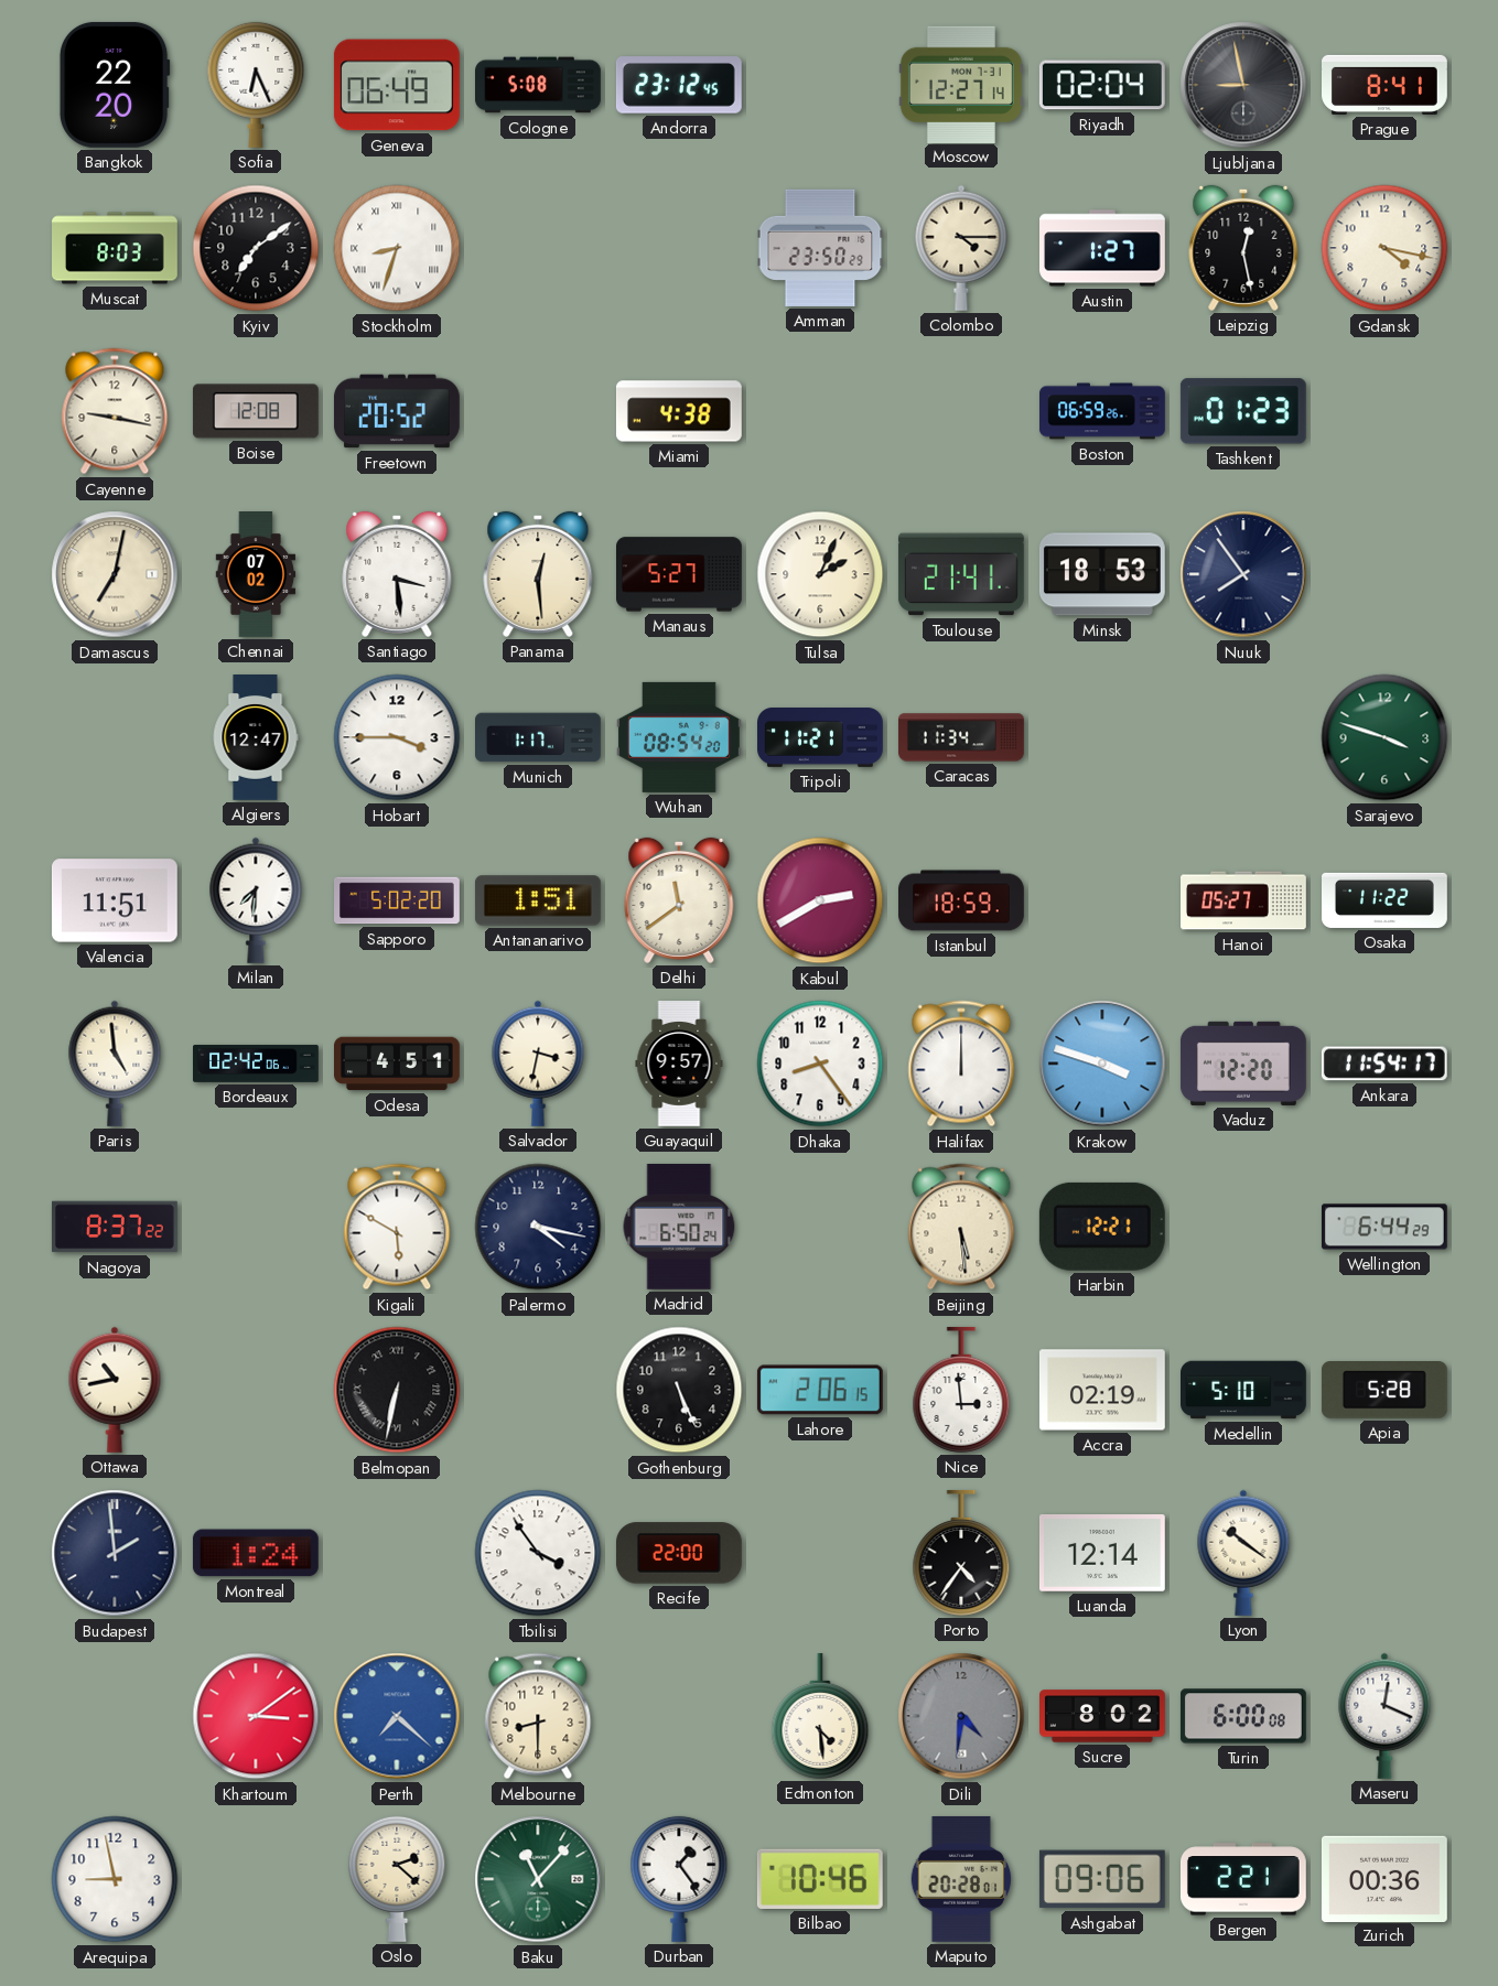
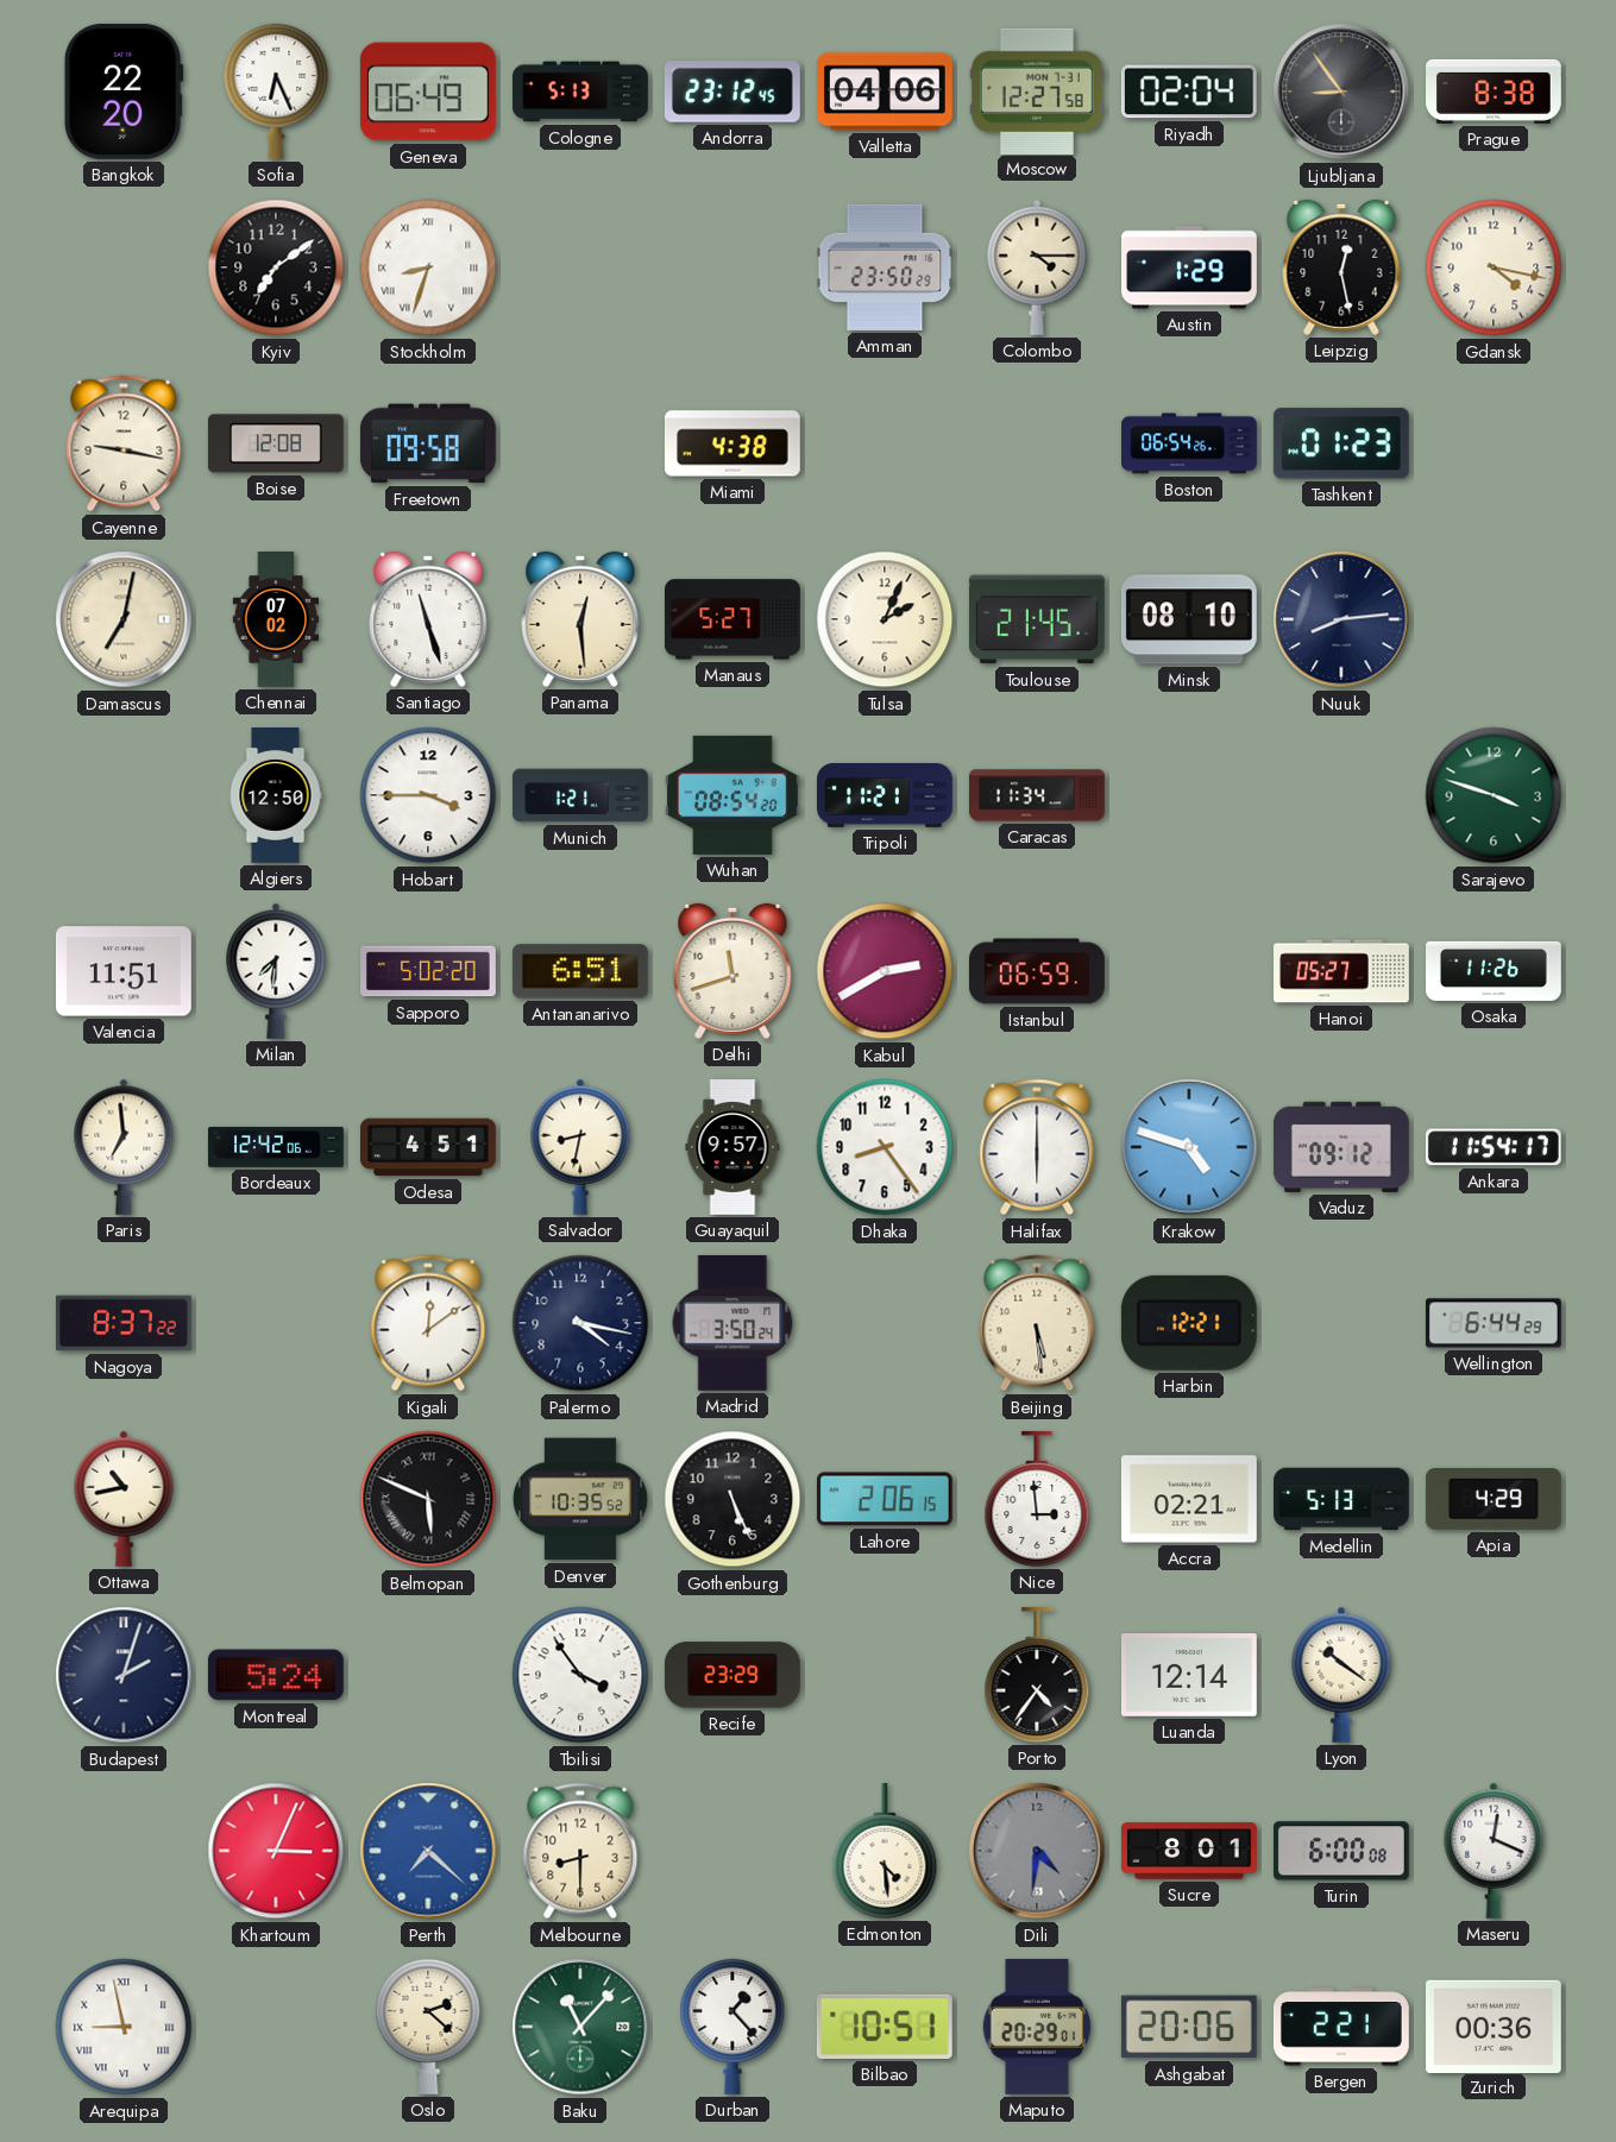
Cologne: 5:08 -> 5:13
Valletta: none -> 04:06
Moscow: 12:27:14 -> 12:27:58
Ljubljana: 8:58 -> 8:54
Prague: 8:41 -> 8:38
Muscat: 8:03 -> none
Austin: 1:27 -> 1:29
Freetown: 20:52 -> 09:58
Boston: 06:59 -> 06:54
Santiago: 3:29 -> 11:27
Toulouse: 21:41 -> 21:45
Minsk: 18:53 -> 08:10
Nuuk: 7:54 -> 8:14
Algiers: 12:47 -> 12:50
Munich: 1:17 -> 1:21
Antananarivo: 1:51 -> 6:51
Delhi: 11:39 -> 11:42
Istanbul: 18:59 -> 06:59
Osaka: 11:22 -> 11:26
Paris: 4:59 -> 6:59
Bordeaux: 02:42 -> 12:42
Salvador: 3:32 -> 8:32
Halifax: 12:00 -> 6:00
Krakow: 3:48 -> 4:48
Vaduz: 12:20 -> 09:12
Kigali: 5:50 -> 12:09
Madrid: 6:50 -> 3:50
Belmopan: 6:32 -> 5:49
Denver: none -> 10:35
Accra: 02:19 -> 02:21
Medellin: 5:10 -> 5:13
Apia: 5:28 -> 4:29
Budapest: 1:59 -> 2:03
Montreal: 1:24 -> 5:24
Recife: 22:00 -> 23:29
Khartoum: 3:09 -> 3:04
Sucre: 8:02 -> 8:01
Arequipa numerals: Arabic -> Roman
Durban: 1:24 -> 1:23
Bilbao: 10:46 -> 10:51
Maputo: 20:28 -> 20:29
Ashgabat: 09:06 -> 20:06
